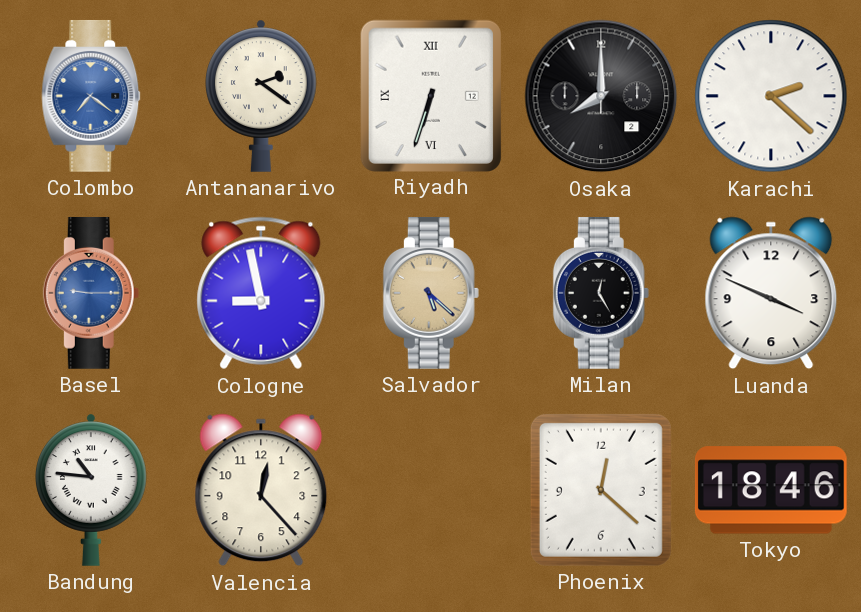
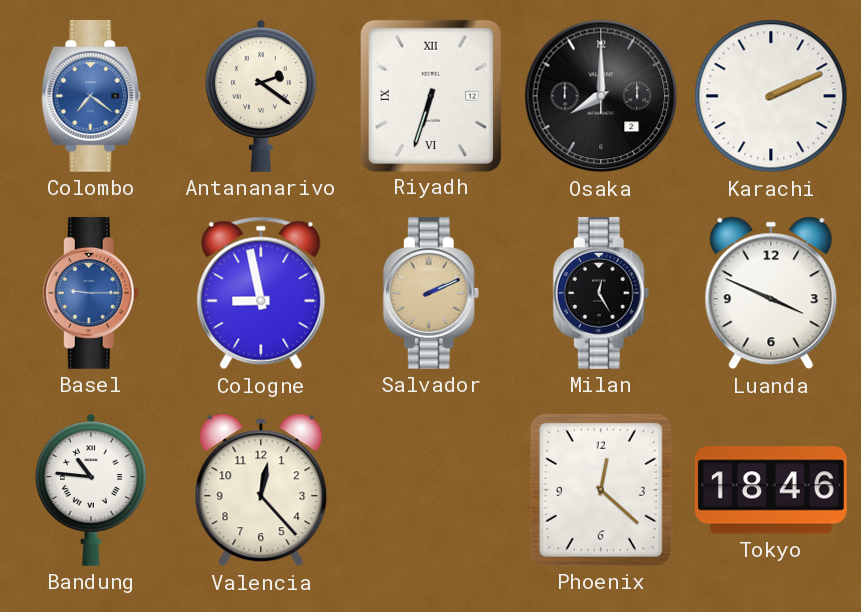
Karachi: 2:22 -> 2:11
Salvador: 5:22 -> 2:11
